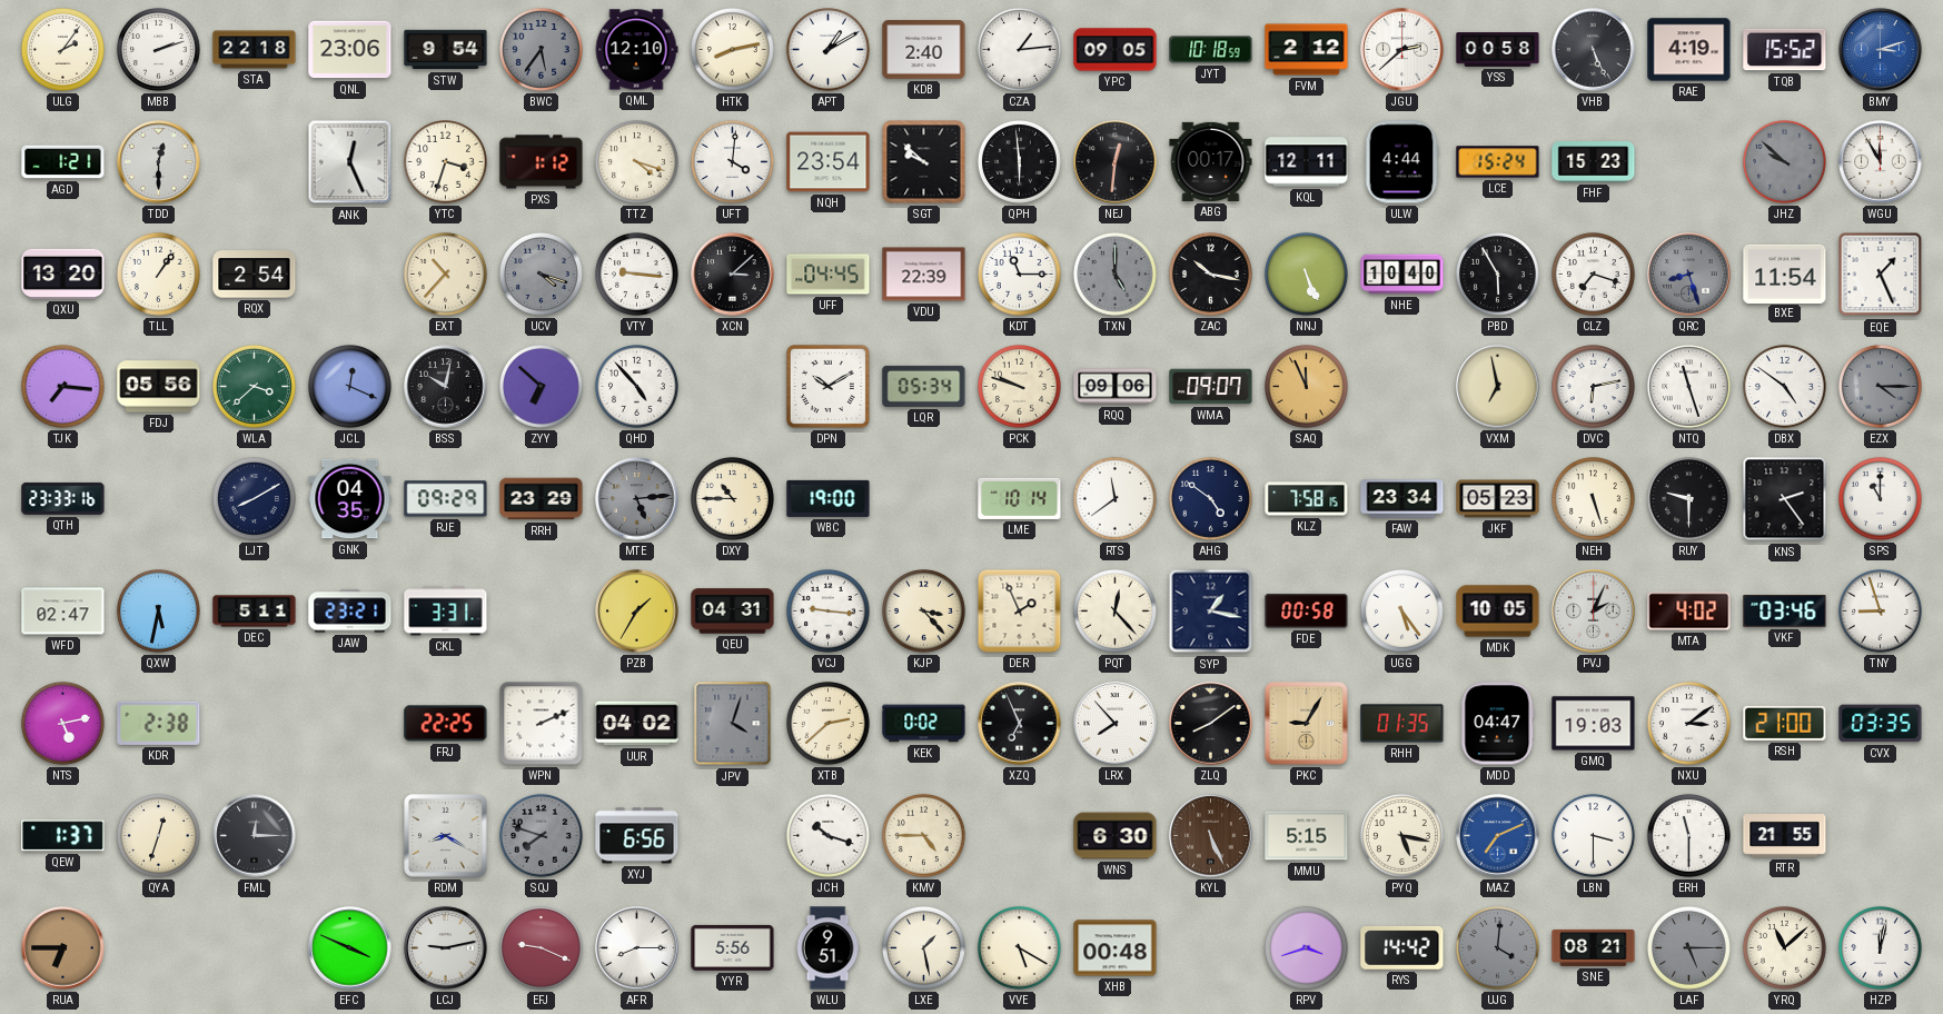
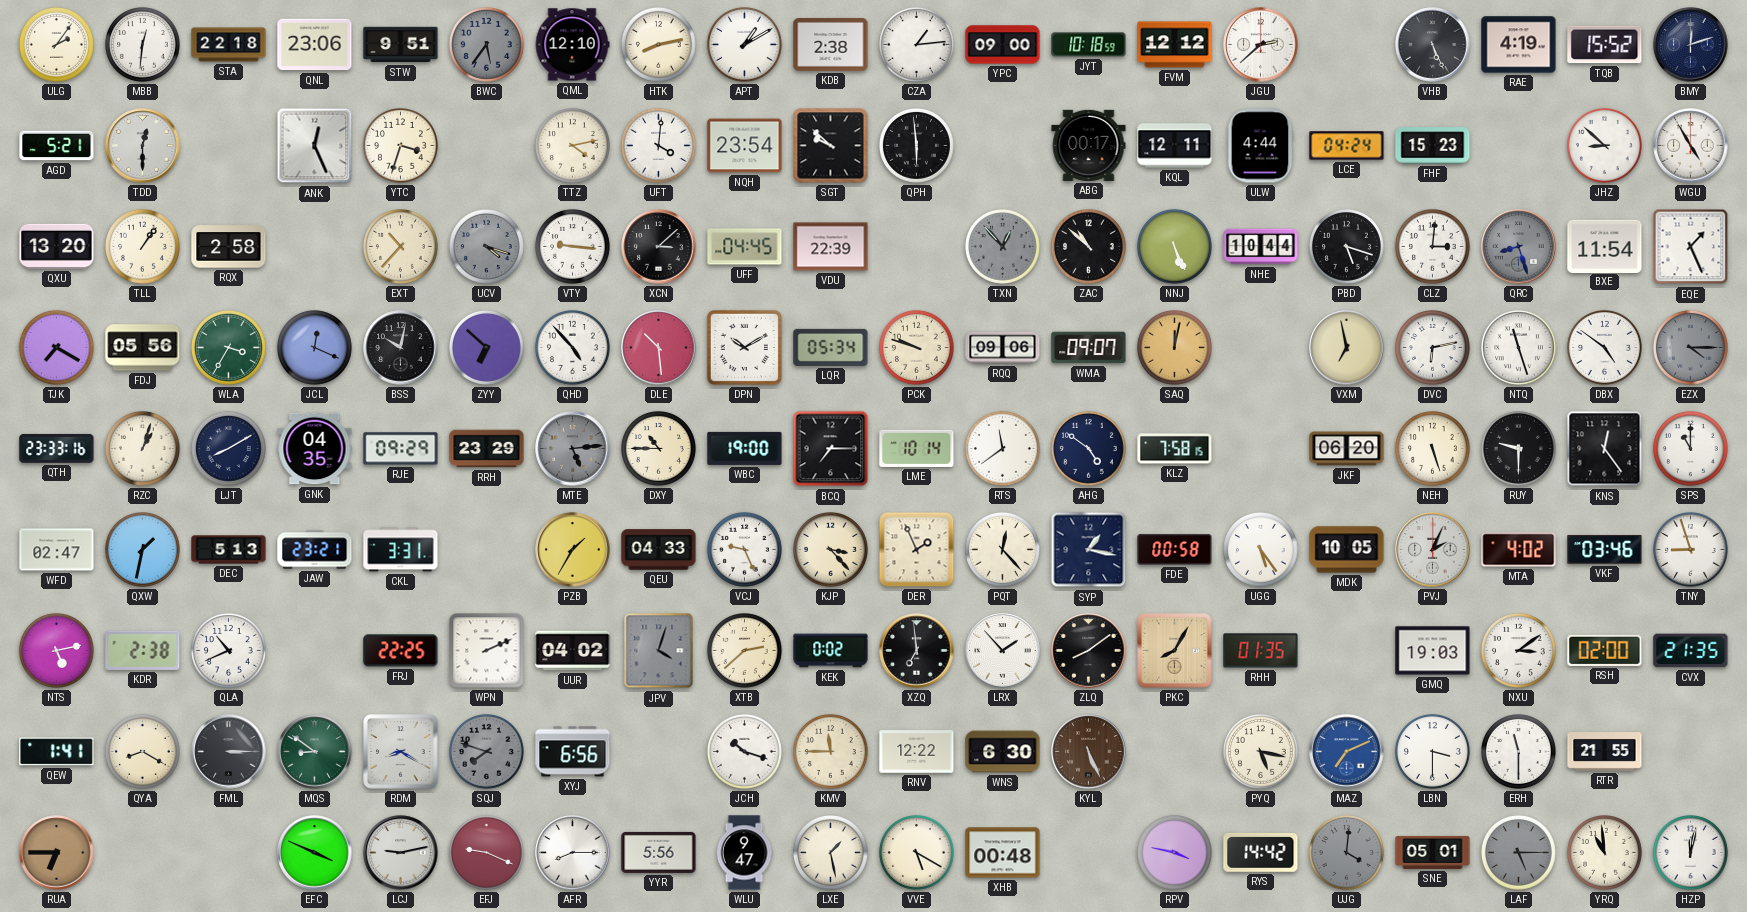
MBB: 2:12 -> 12:31
STW: 9:54 -> 9:51
KDB: 2:40 -> 2:38
YPC: 09:05 -> 09:00
FVM: 2:12 -> 12:12
YSS: 00:58 -> none
BMY: 3:12 -> 12:12
BMY dial: blue -> navy
AGD: 1:21 -> 5:21
PXS: 1:12 -> none
TTZ: 4:18 -> 4:13
NEJ: 12:31 -> none
LCE: 15:24 -> 04:24
JHZ: 9:52 -> 8:52
JHZ dial: grey -> white
WGU: 11:55 -> 4:55
RQX: 2:54 -> 2:58
KDT: 11:15 -> none
TXN: 5:00 -> 12:53
ZAC: 10:17 -> 10:52
NHE: 10:40 -> 10:44
PBD: 5:55 -> 5:18
CLZ: 7:18 -> 3:01
TJK: 7:16 -> 7:20
WLA: 3:38 -> 3:35
DLE: none -> 10:29
SAQ: 11:56 -> 12:02
RZC: none -> 1:03
BCQ: none -> 7:15
FAW: 23:34 -> none
JKF: 05:23 -> 06:20
KNS: 2:24 -> 12:24
QXW: 5:32 -> 1:32
DEC: 5:11 -> 5:13
QEU: 04:31 -> 04:33
VCJ: 9:16 -> 9:26
QLA: none -> 10:41
XZQ: 6:56 -> 6:59
LRX: 7:53 -> 1:53
PKC: 9:05 -> 8:05
MDD: 04:47 -> none
RSH: 21:00 -> 02:00
CVX: 03:35 -> 21:35
QEW: 1:37 -> 1:41
QYA: 12:33 -> 8:20
FML: 12:15 -> 3:15
MQS: none -> 8:51
KMV: 4:45 -> 11:45
RNV: none -> 12:22
MMU: 5:15 -> none
WLU: 9:51 -> 9:47
RPV: 3:42 -> 3:47
SNE: 08:21 -> 05:01
YRQ: 11:08 -> 10:59
